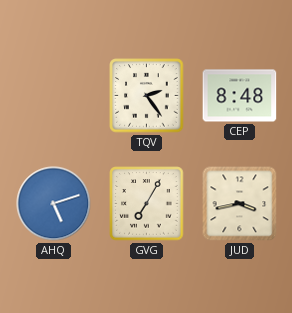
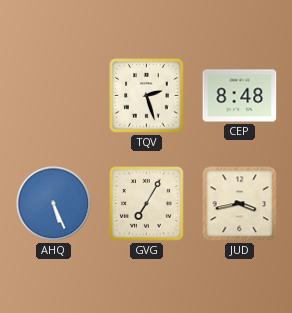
TQV: 2:24 -> 2:27
AHQ: 5:12 -> 5:26
